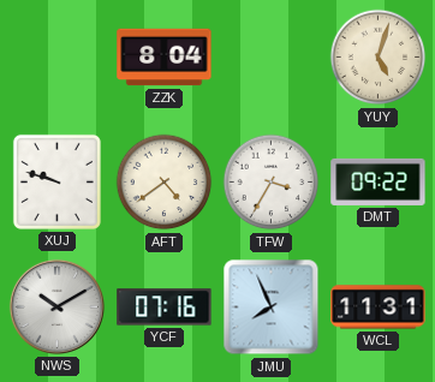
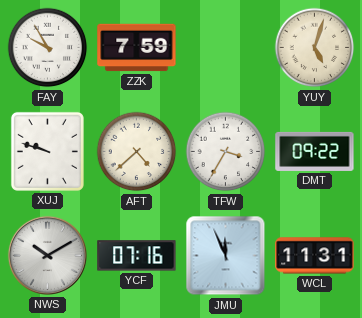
FAY: none -> 9:55
ZZK: 8:04 -> 7:59
AFT: 4:39 -> 4:38
JMU: 7:56 -> 11:56
